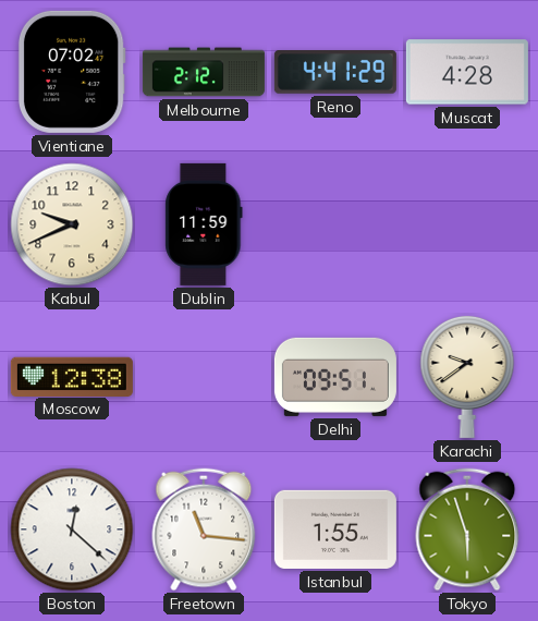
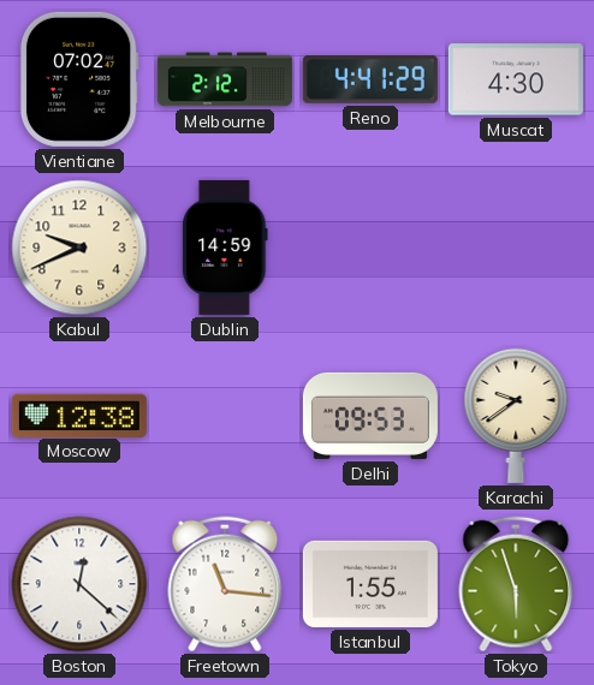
Muscat: 4:28 -> 4:30
Dublin: 11:59 -> 14:59
Delhi: 09:51 -> 09:53
